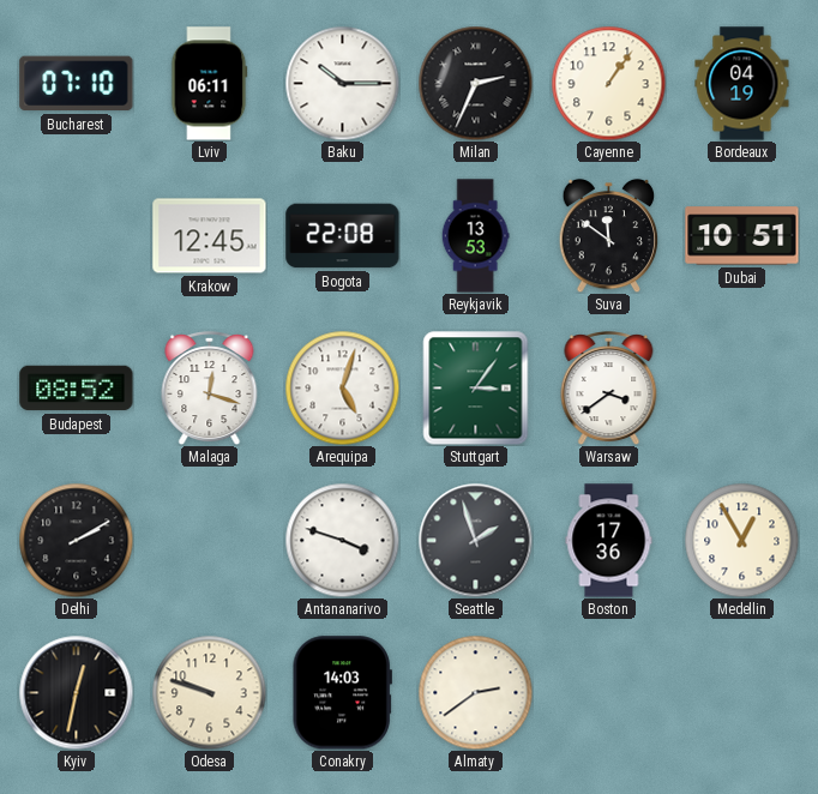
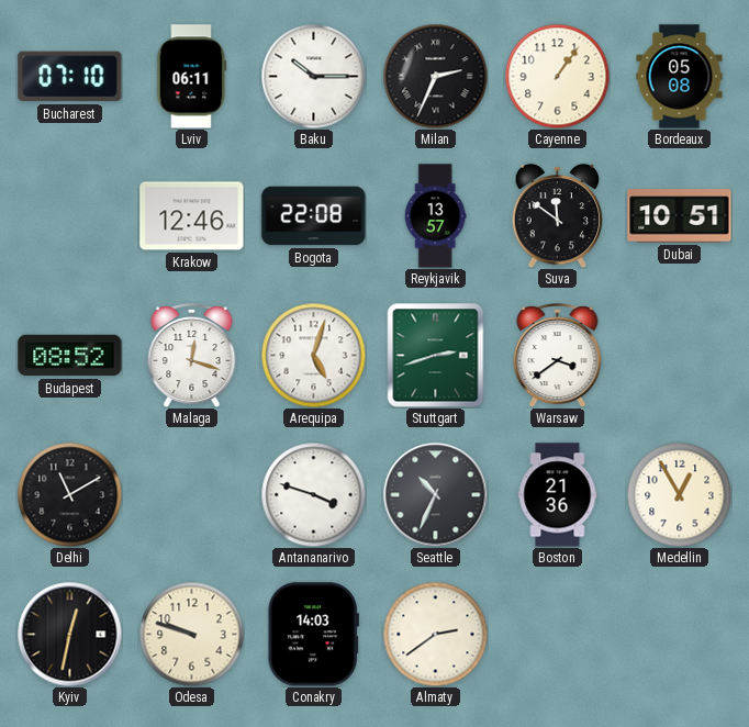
Bordeaux: 04:19 -> 05:08
Krakow: 12:45 -> 12:46
Reykjavik: 13:53 -> 13:57
Stuttgart: 3:06 -> 2:42
Delhi: 2:10 -> 11:10
Seattle: 1:57 -> 10:34
Boston: 17:36 -> 21:36
